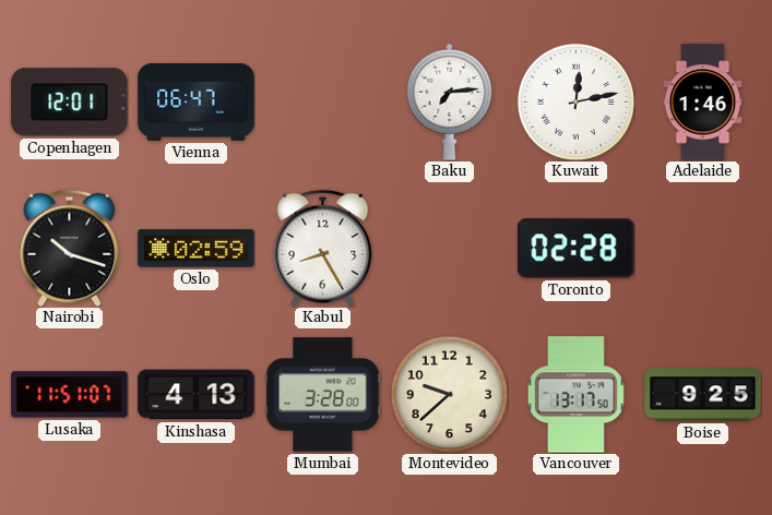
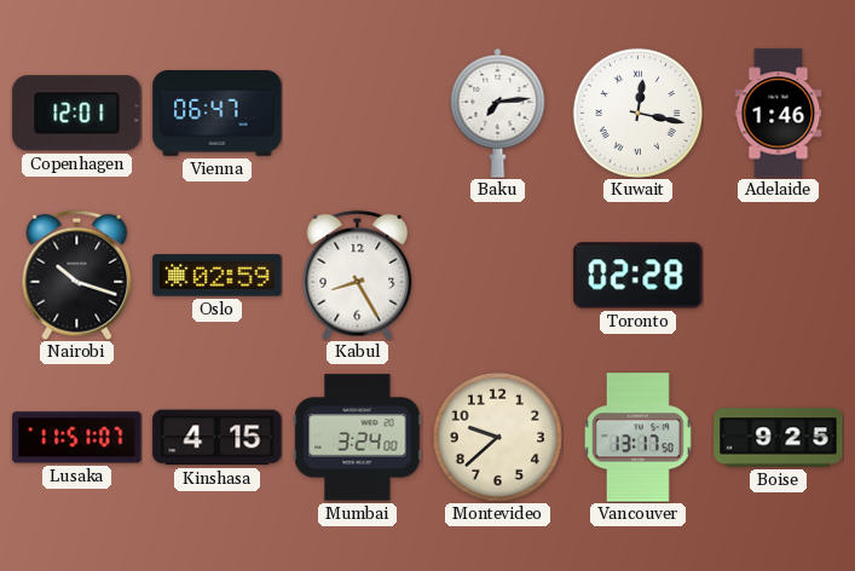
Kuwait: 12:13 -> 12:17
Kinshasa: 4:13 -> 4:15
Mumbai: 3:28 -> 3:24
